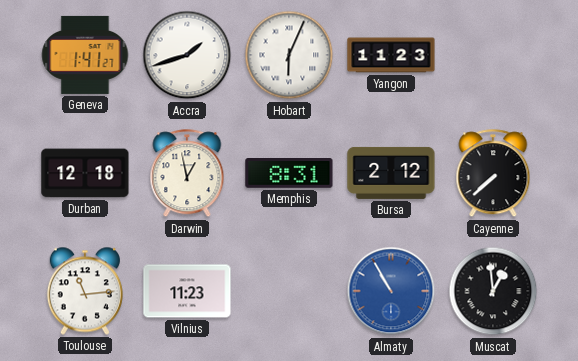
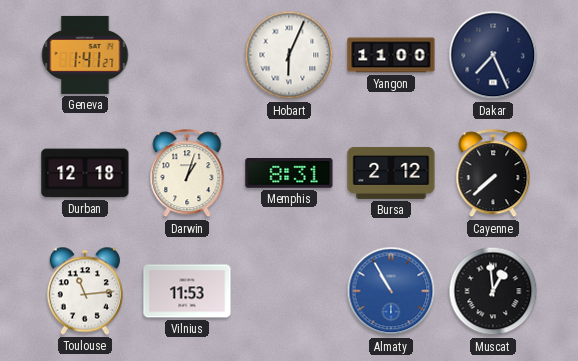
Accra: 1:42 -> none
Yangon: 11:23 -> 11:00
Dakar: none -> 7:26
Darwin: 12:58 -> 1:03
Vilnius: 11:23 -> 11:53
